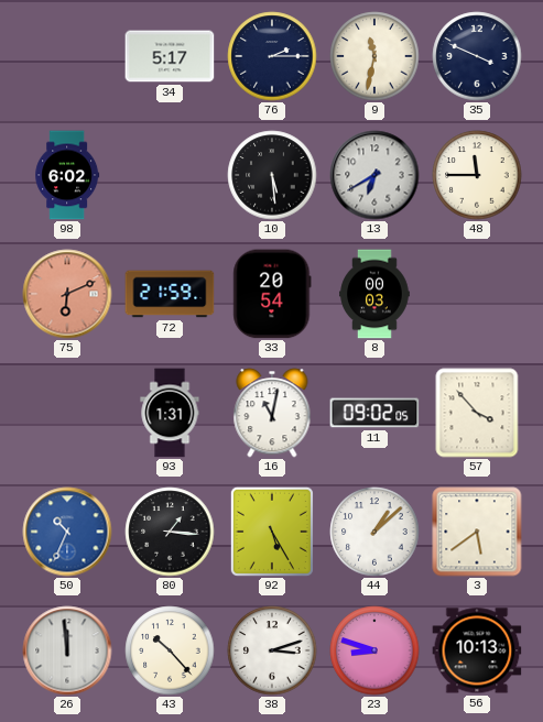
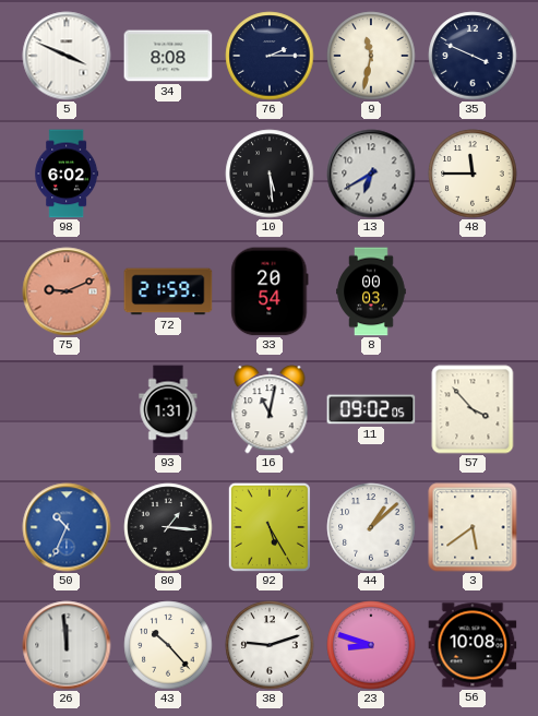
5: none -> 3:49
34: 5:17 -> 8:08
75: 6:11 -> 9:11
38: 3:12 -> 9:12
56: 10:13 -> 10:08
